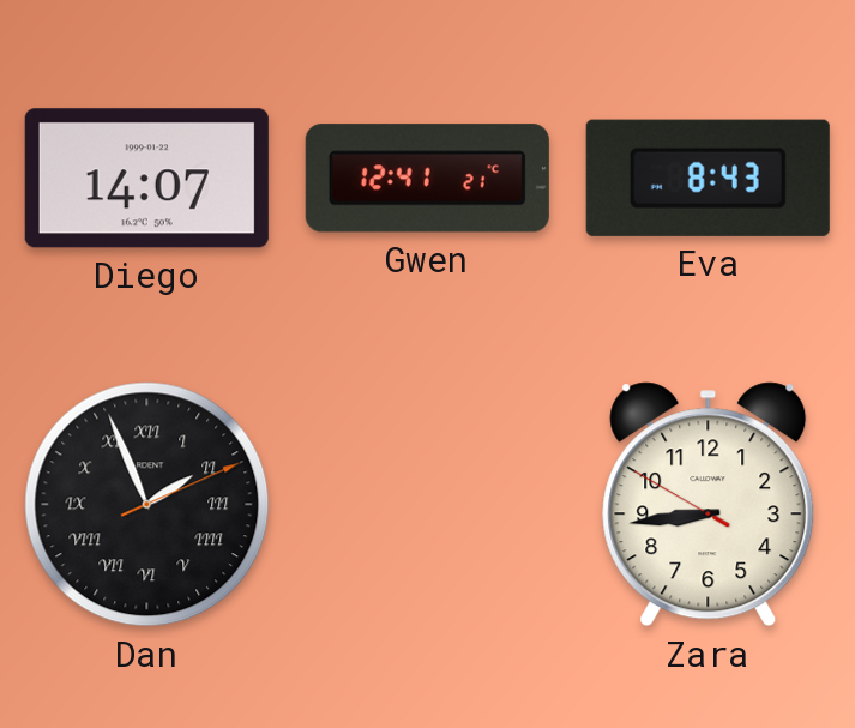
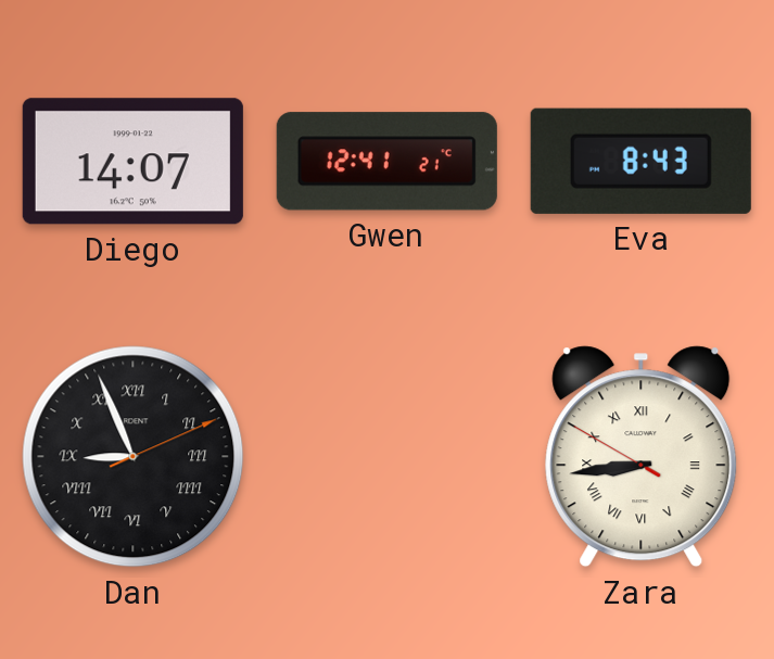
Dan: 1:56 -> 8:56
Zara numerals: Arabic -> Roman
